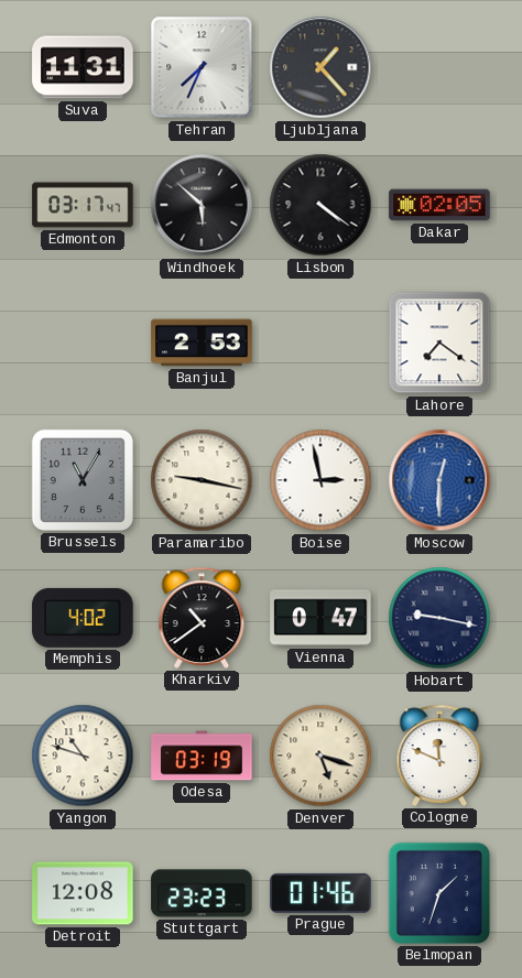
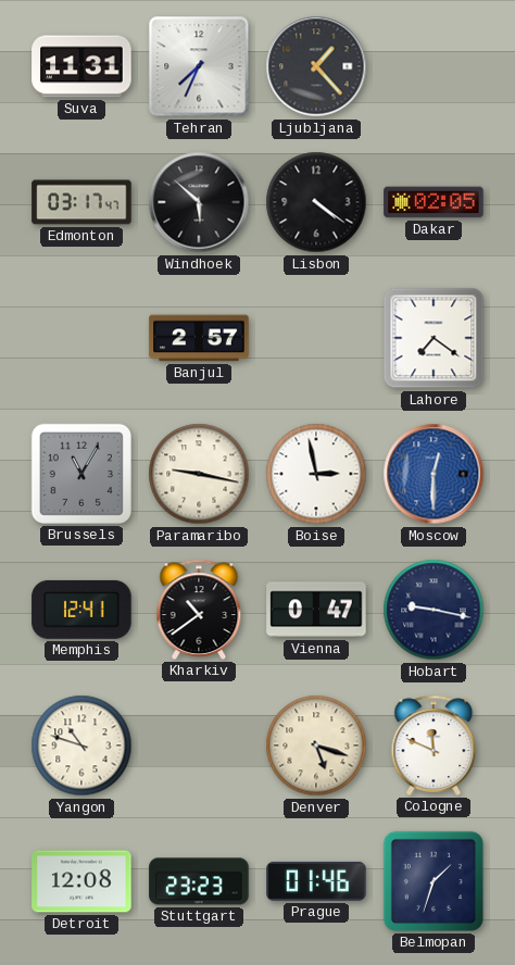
Banjul: 2:53 -> 2:57
Memphis: 4:02 -> 12:41
Odesa: 03:19 -> none
